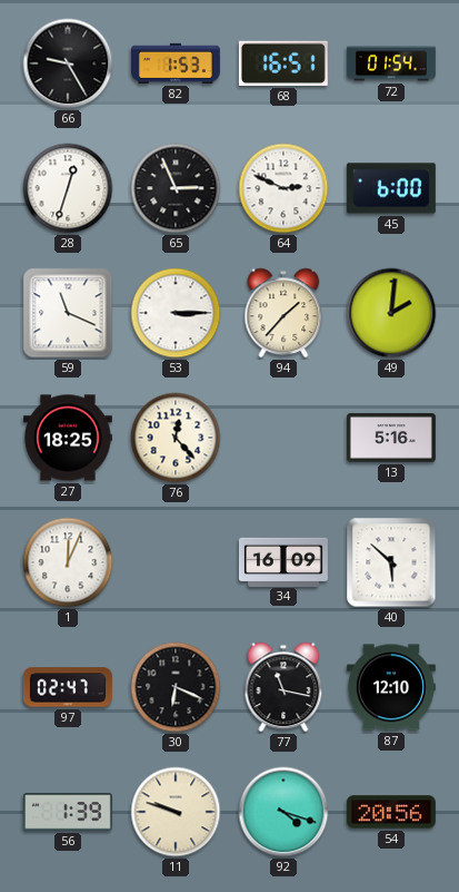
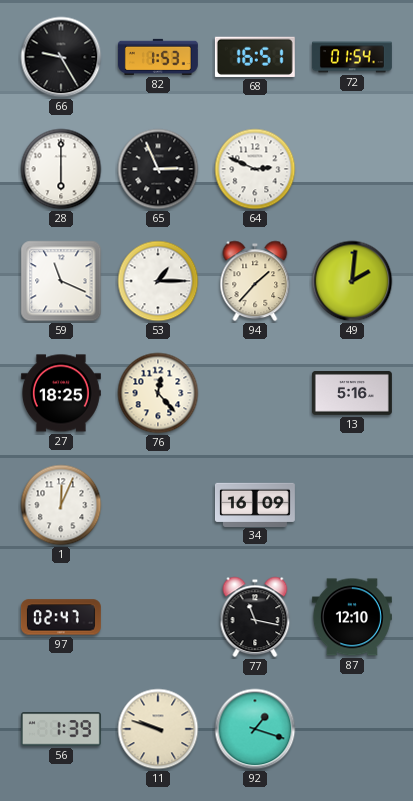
28: 12:33 -> 6:00
45: 6:00 -> none
53: 3:15 -> 1:15
40: 5:52 -> none
30: 6:19 -> none
92: 4:18 -> 1:18
54: 20:56 -> none
